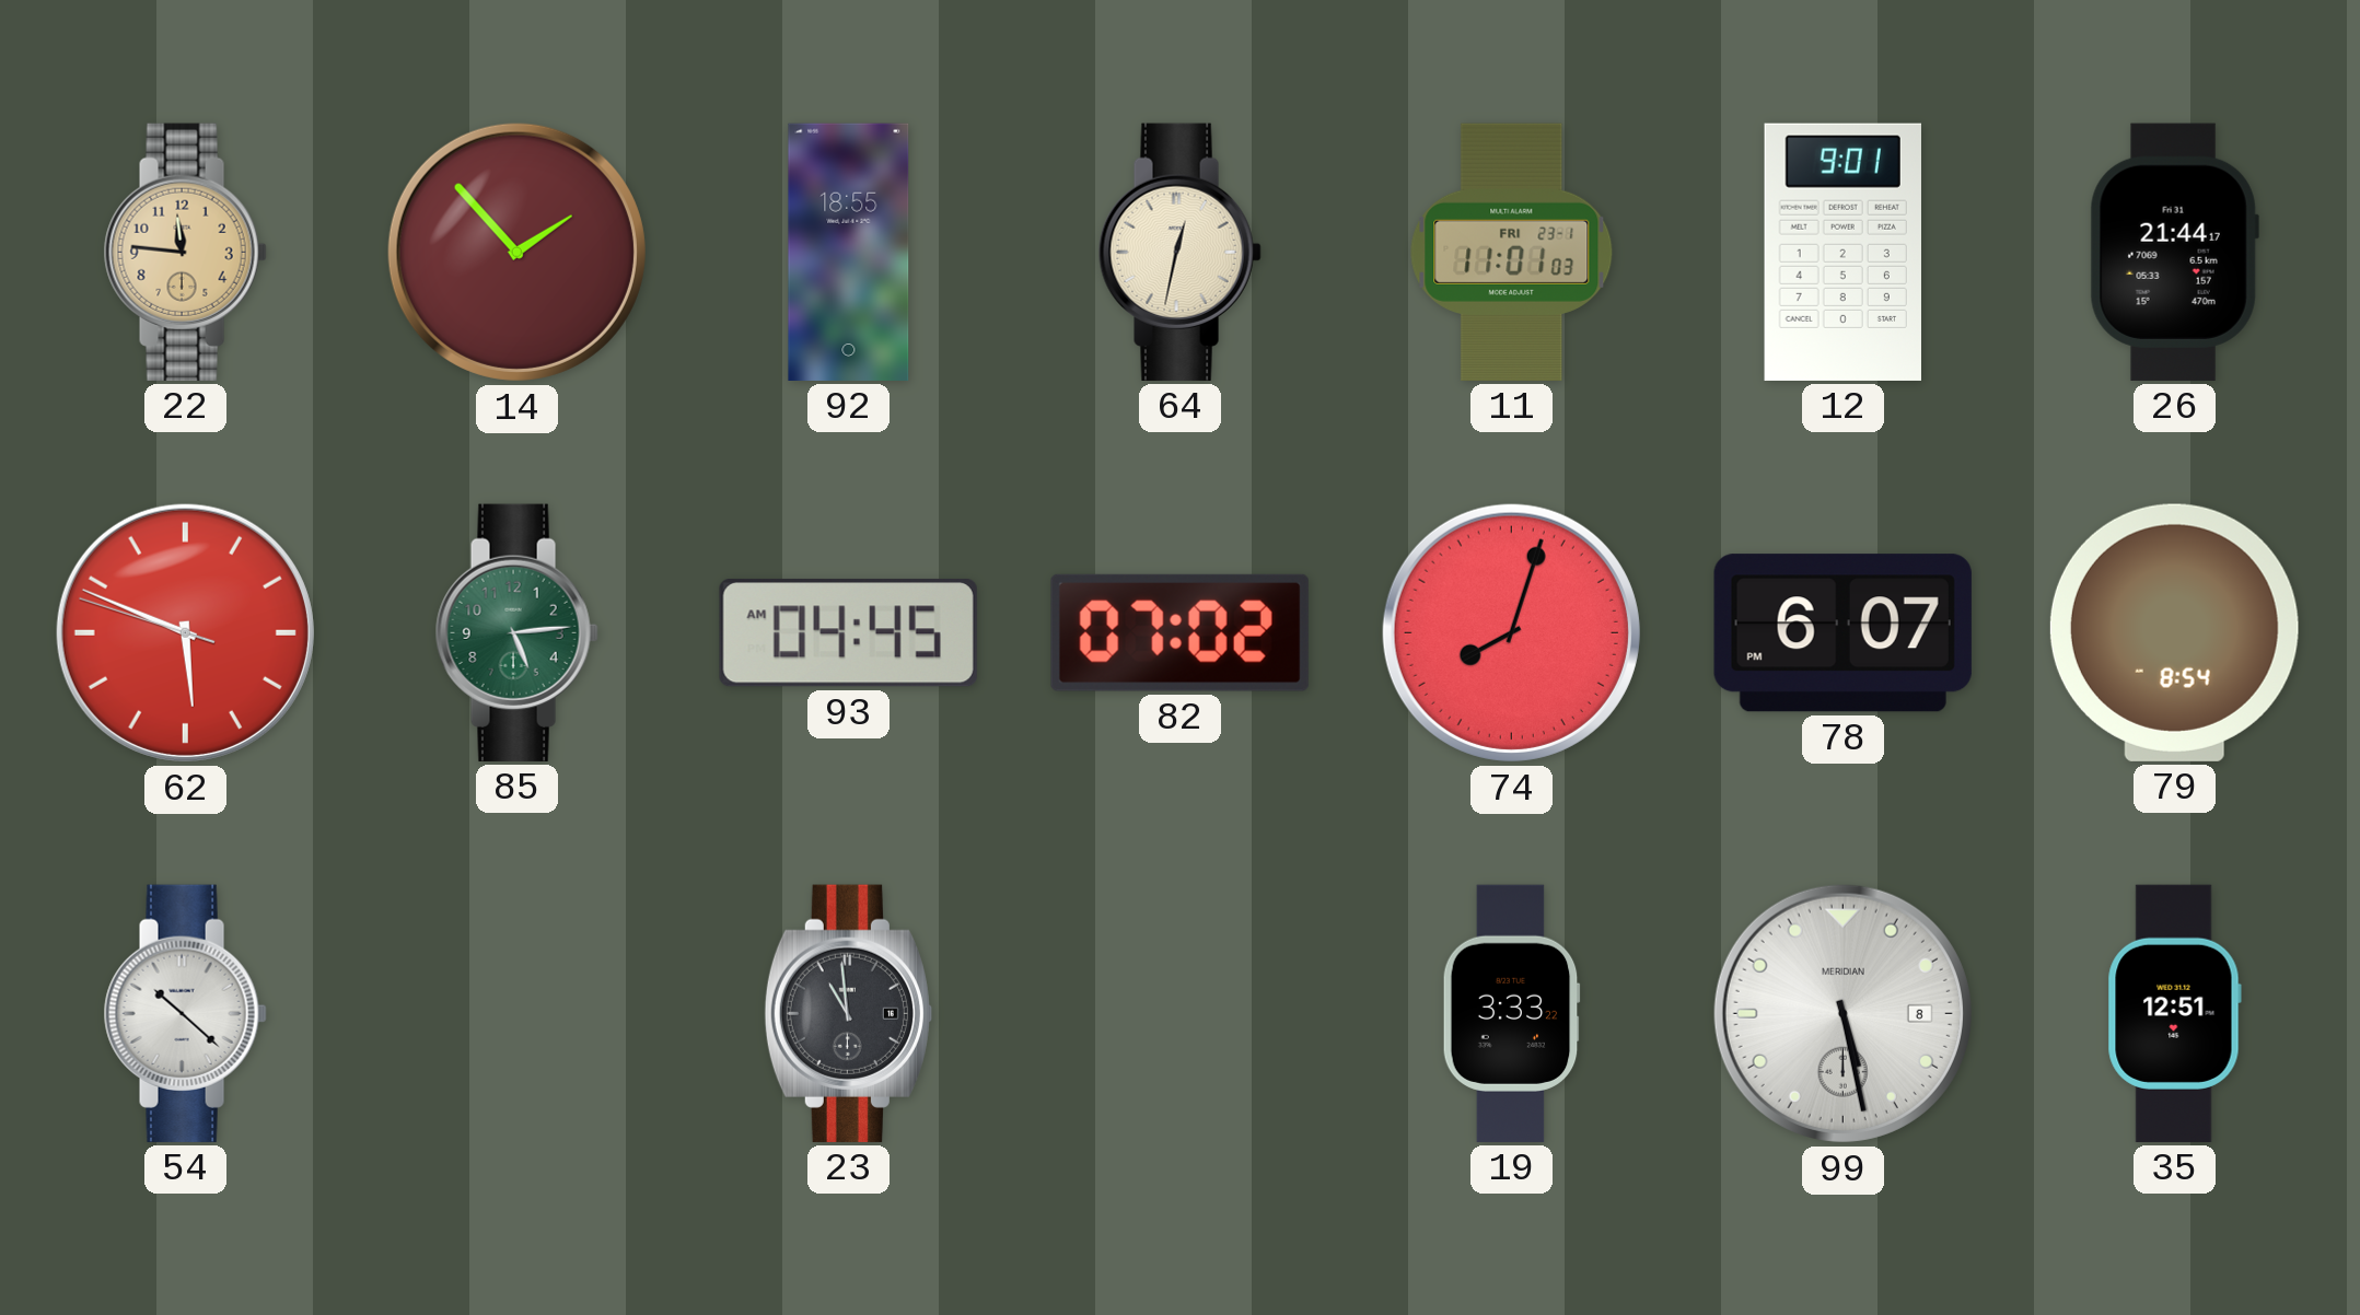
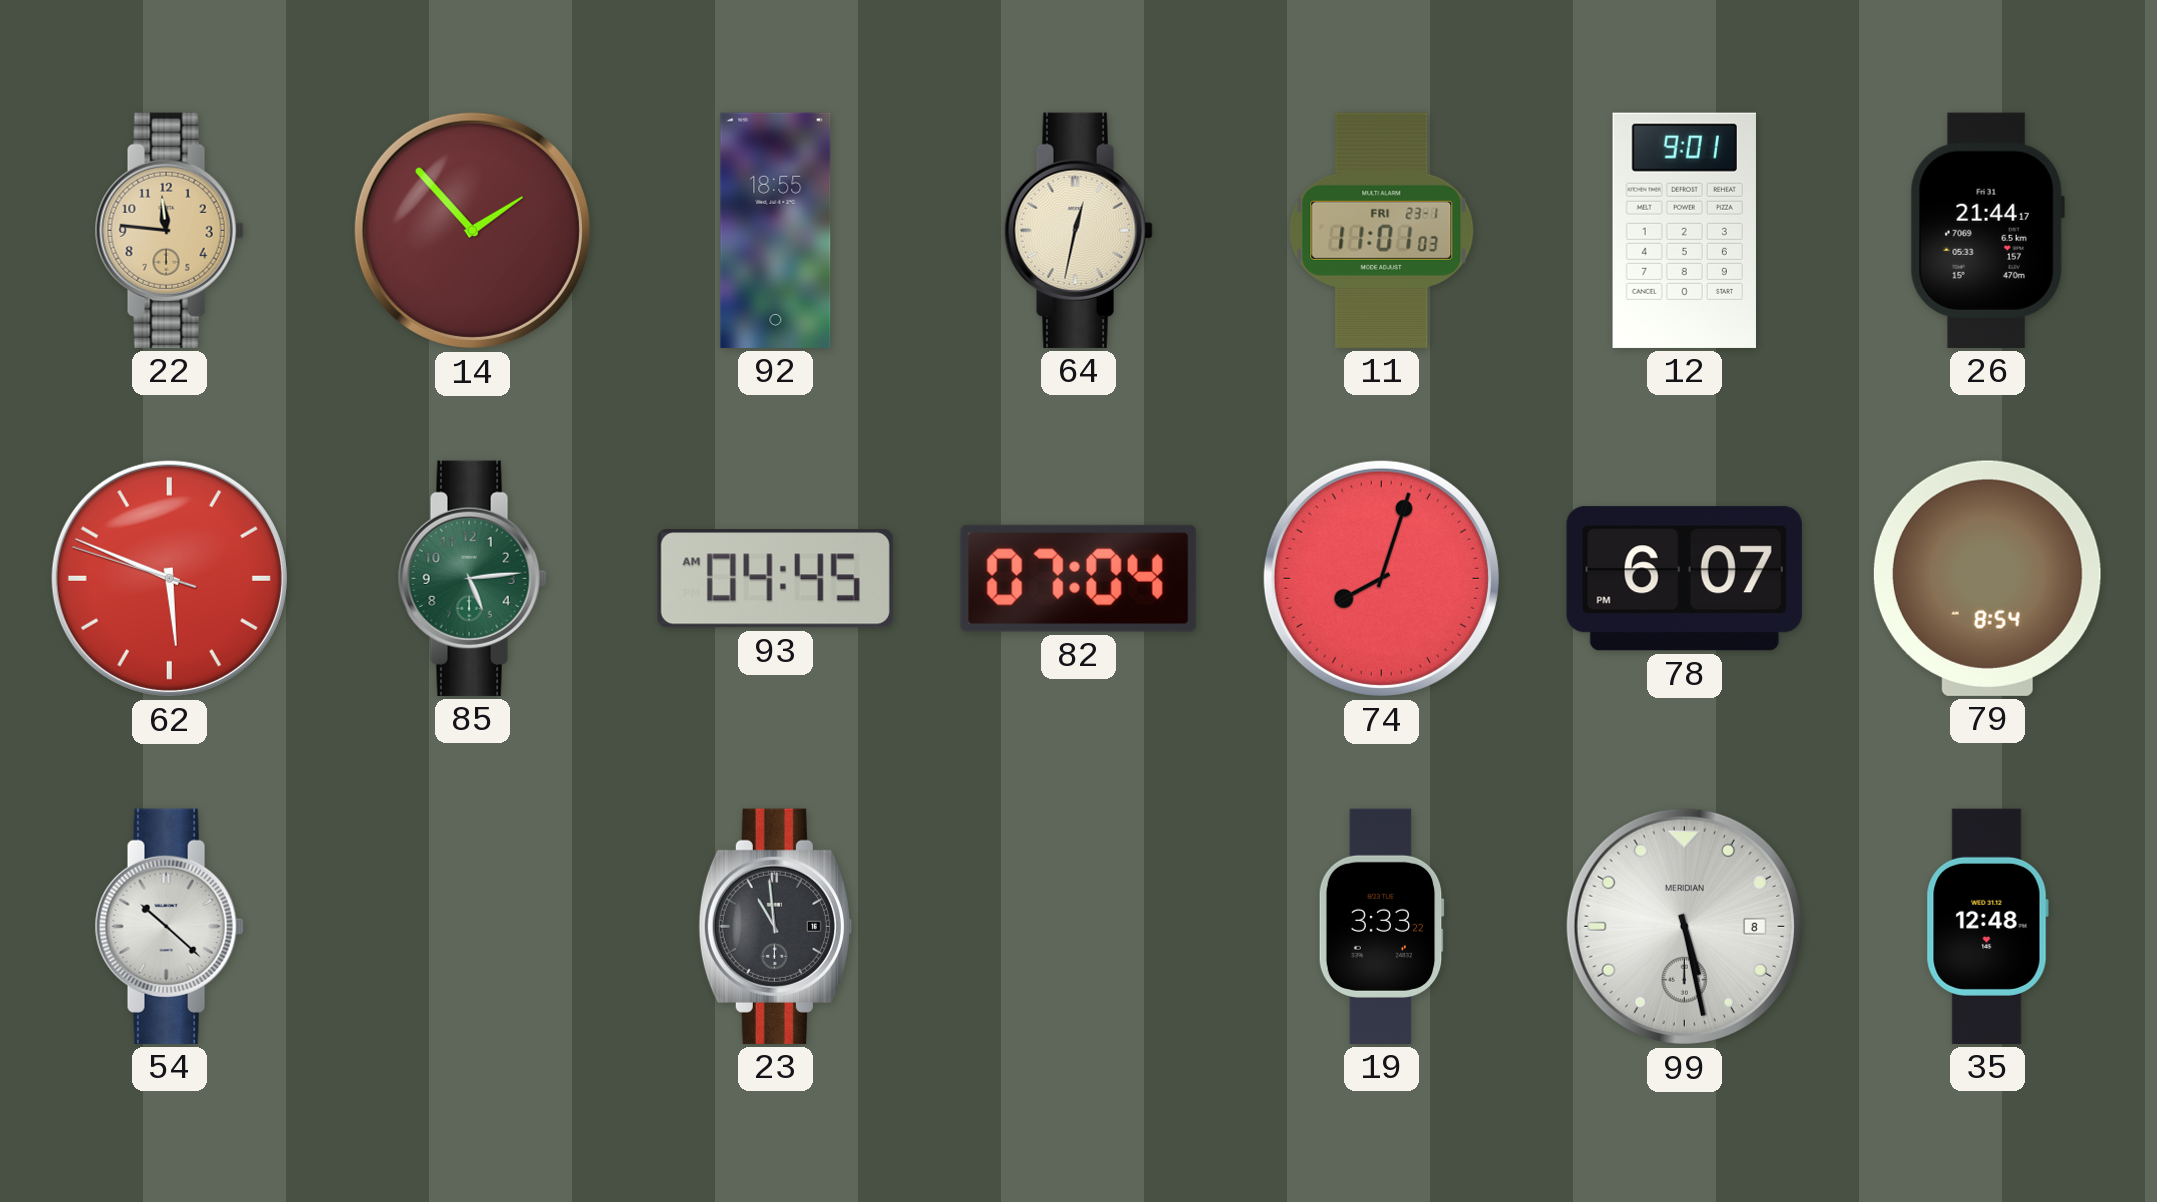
82: 07:02 -> 07:04
35: 12:51 -> 12:48
